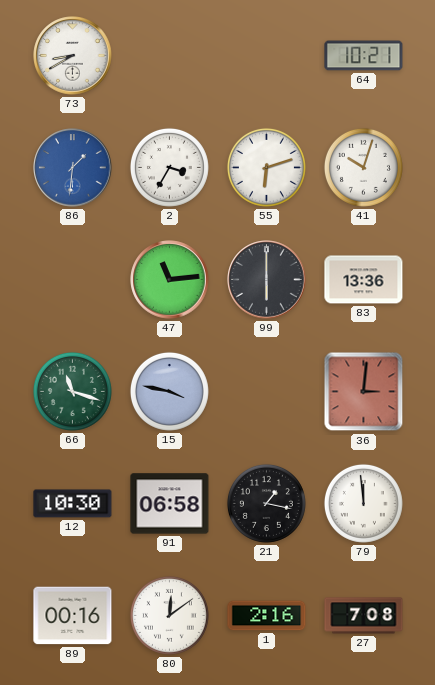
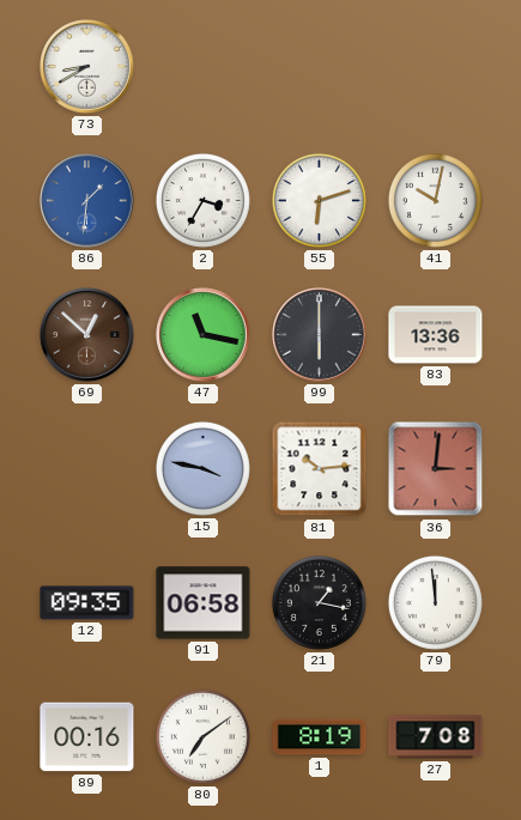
64: 10:21 -> none
41: 10:03 -> 10:02
69: none -> 12:52
47: 11:14 -> 11:17
66: 11:18 -> none
81: none -> 10:14
12: 10:30 -> 09:35
80: 12:09 -> 7:09
1: 2:16 -> 8:19
